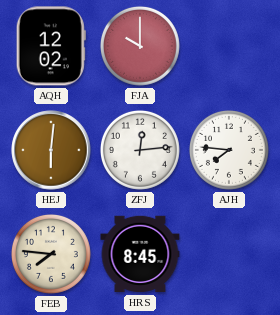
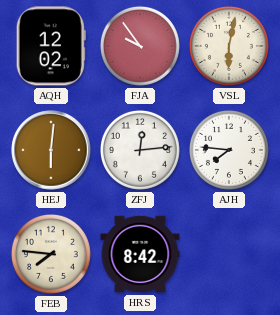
FJA: 10:00 -> 9:54
VSL: none -> 6:02
HRS: 8:45 -> 8:42
